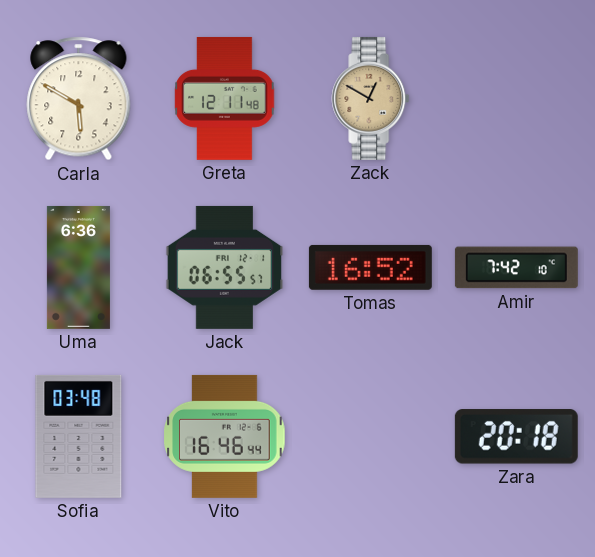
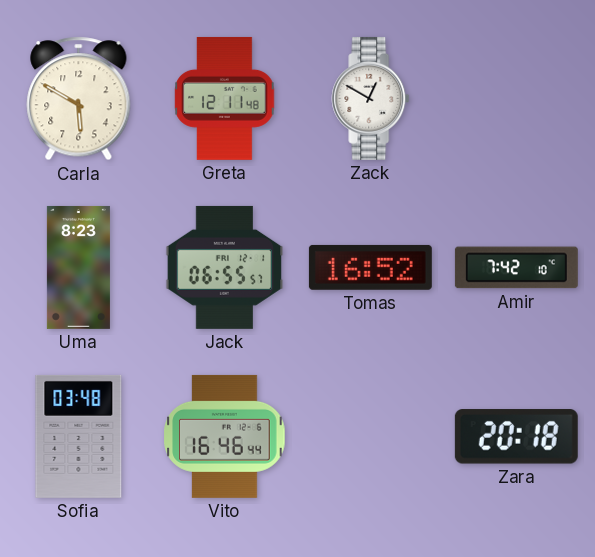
Zack dial: champagne -> white
Uma: 6:36 -> 8:23
